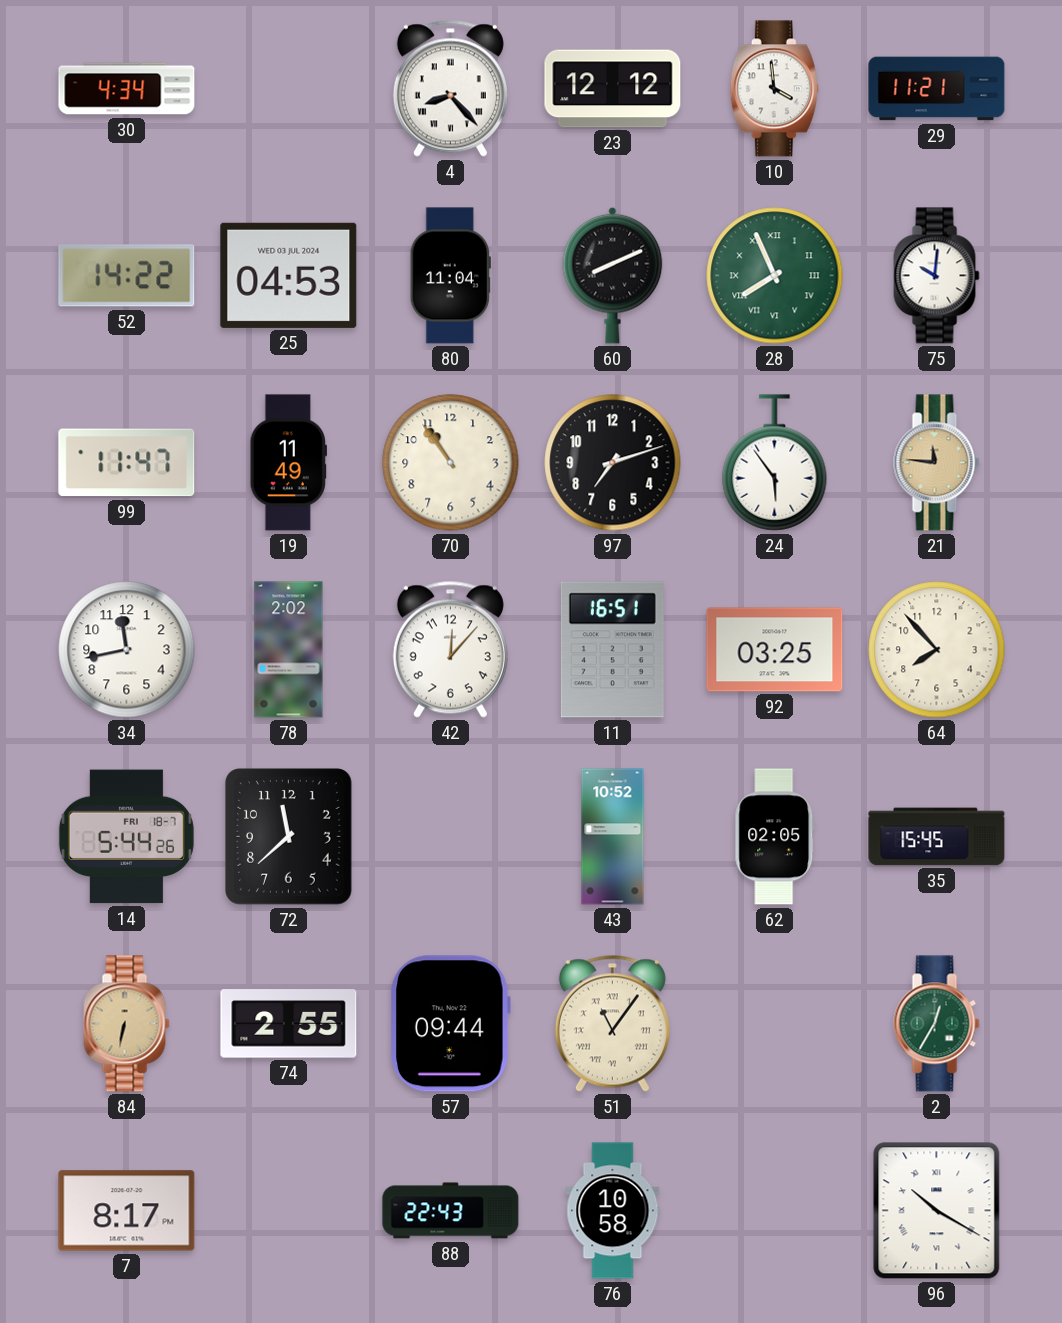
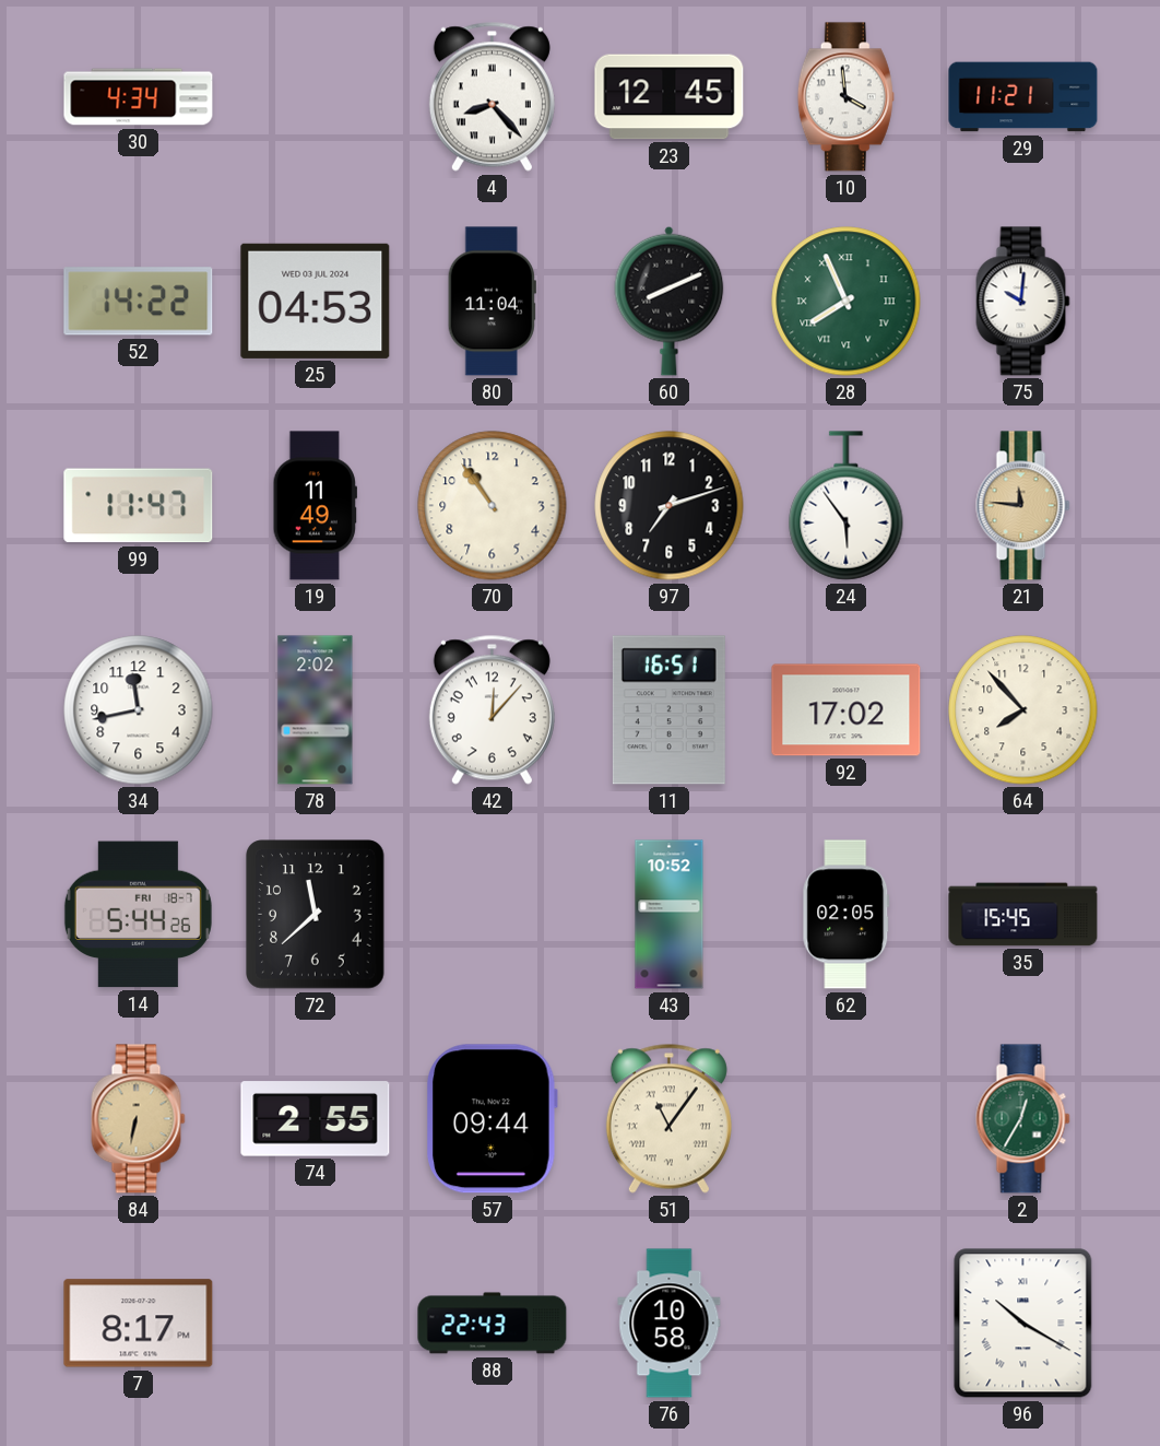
23: 12:12 -> 12:45
92: 03:25 -> 17:02
